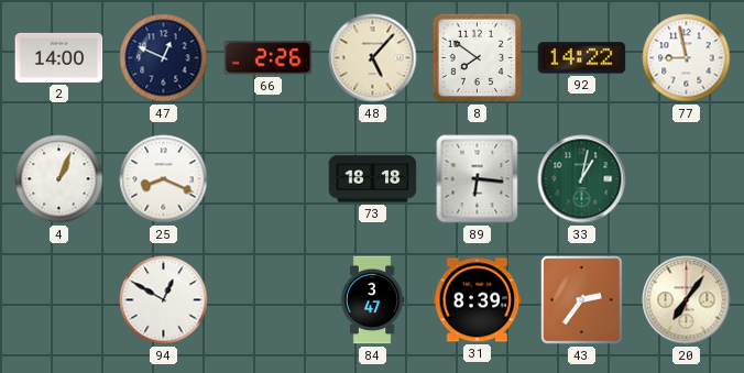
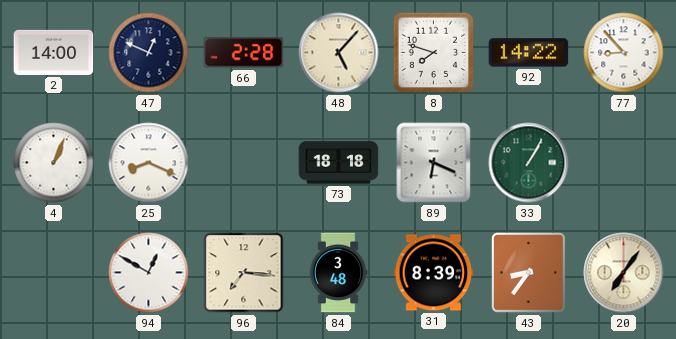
66: 2:26 -> 2:28
8: 7:51 -> 7:48
77: 8:58 -> 8:53
89: 6:16 -> 6:19
33: 1:02 -> 1:05
96: none -> 7:16
84: 3:47 -> 3:48
43: 2:36 -> 8:36
